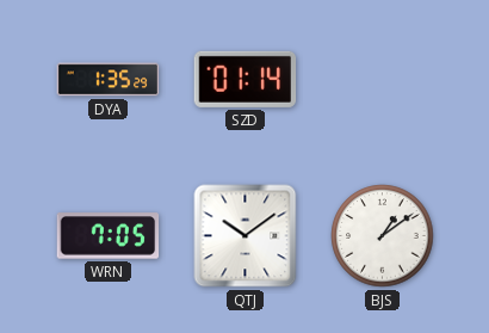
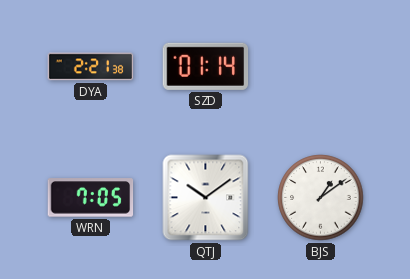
DYA: 1:35 -> 2:21
